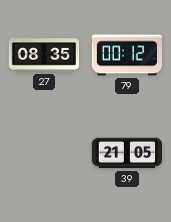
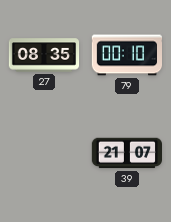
79: 00:12 -> 00:10
39: 21:05 -> 21:07
